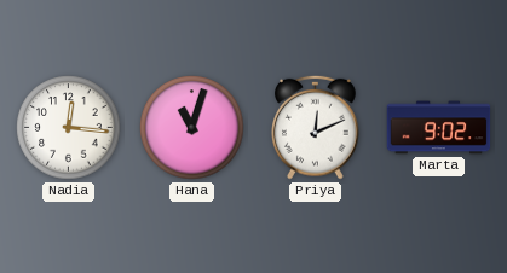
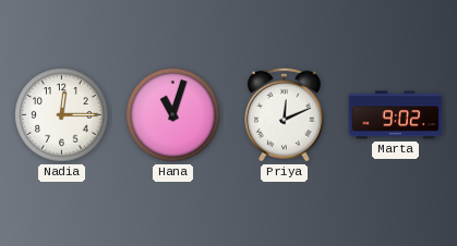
Nadia: 12:16 -> 12:15
